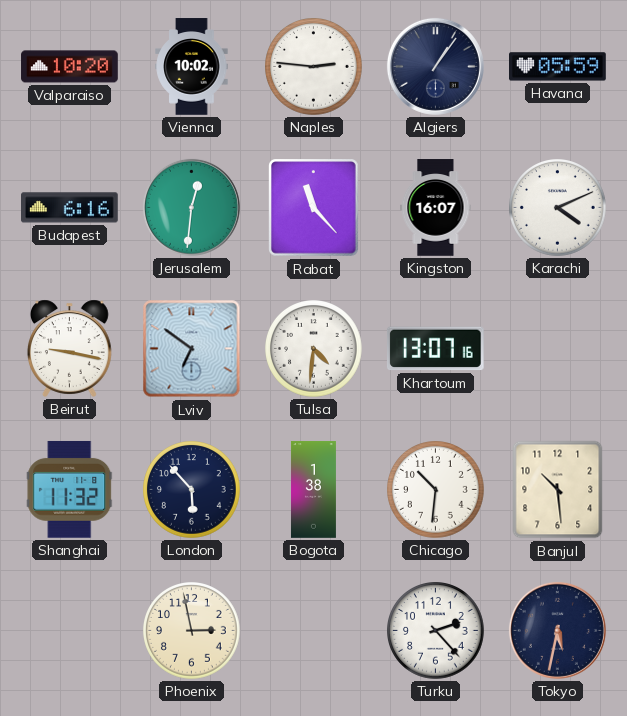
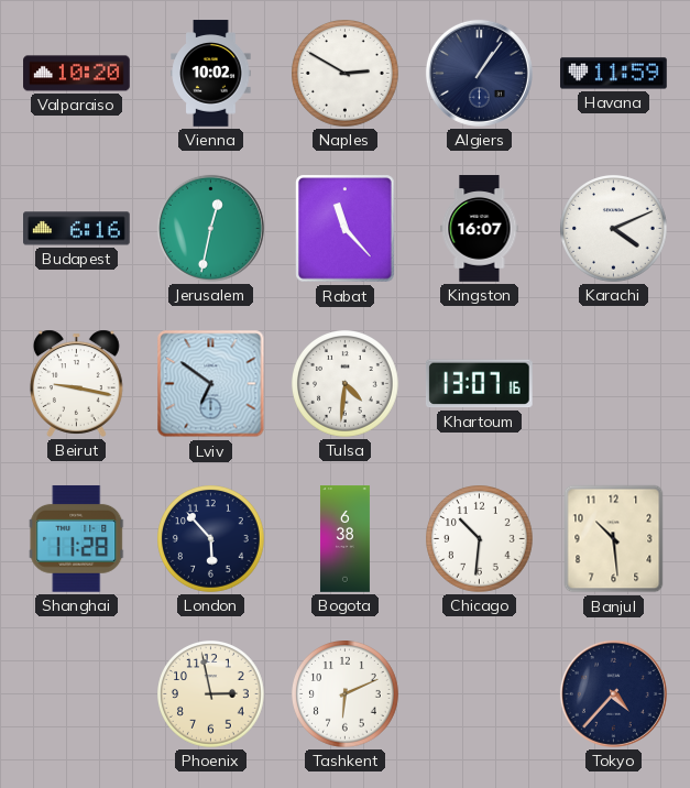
Naples: 2:46 -> 2:50
Havana: 05:59 -> 11:59
Jerusalem: 12:31 -> 12:32
Shanghai: 11:32 -> 11:28
Bogota: 1:38 -> 6:38
Tashkent: none -> 6:11
Turku: 2:23 -> none
Tokyo: 5:32 -> 4:37
